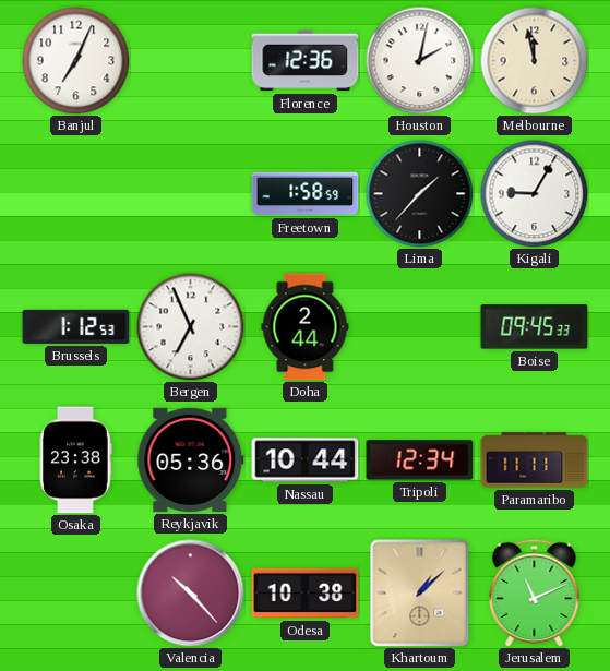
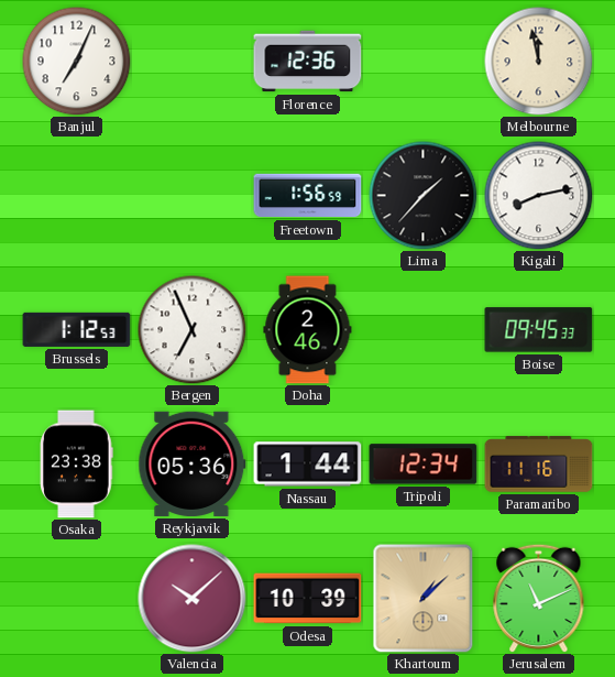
Houston: 2:02 -> none
Freetown: 1:58 -> 1:56
Kigali: 9:05 -> 8:13
Doha: 2:44 -> 2:46
Nassau: 10:44 -> 1:44
Paramaribo: 11:11 -> 11:16
Valencia: 10:23 -> 10:08
Odesa: 10:38 -> 10:39
